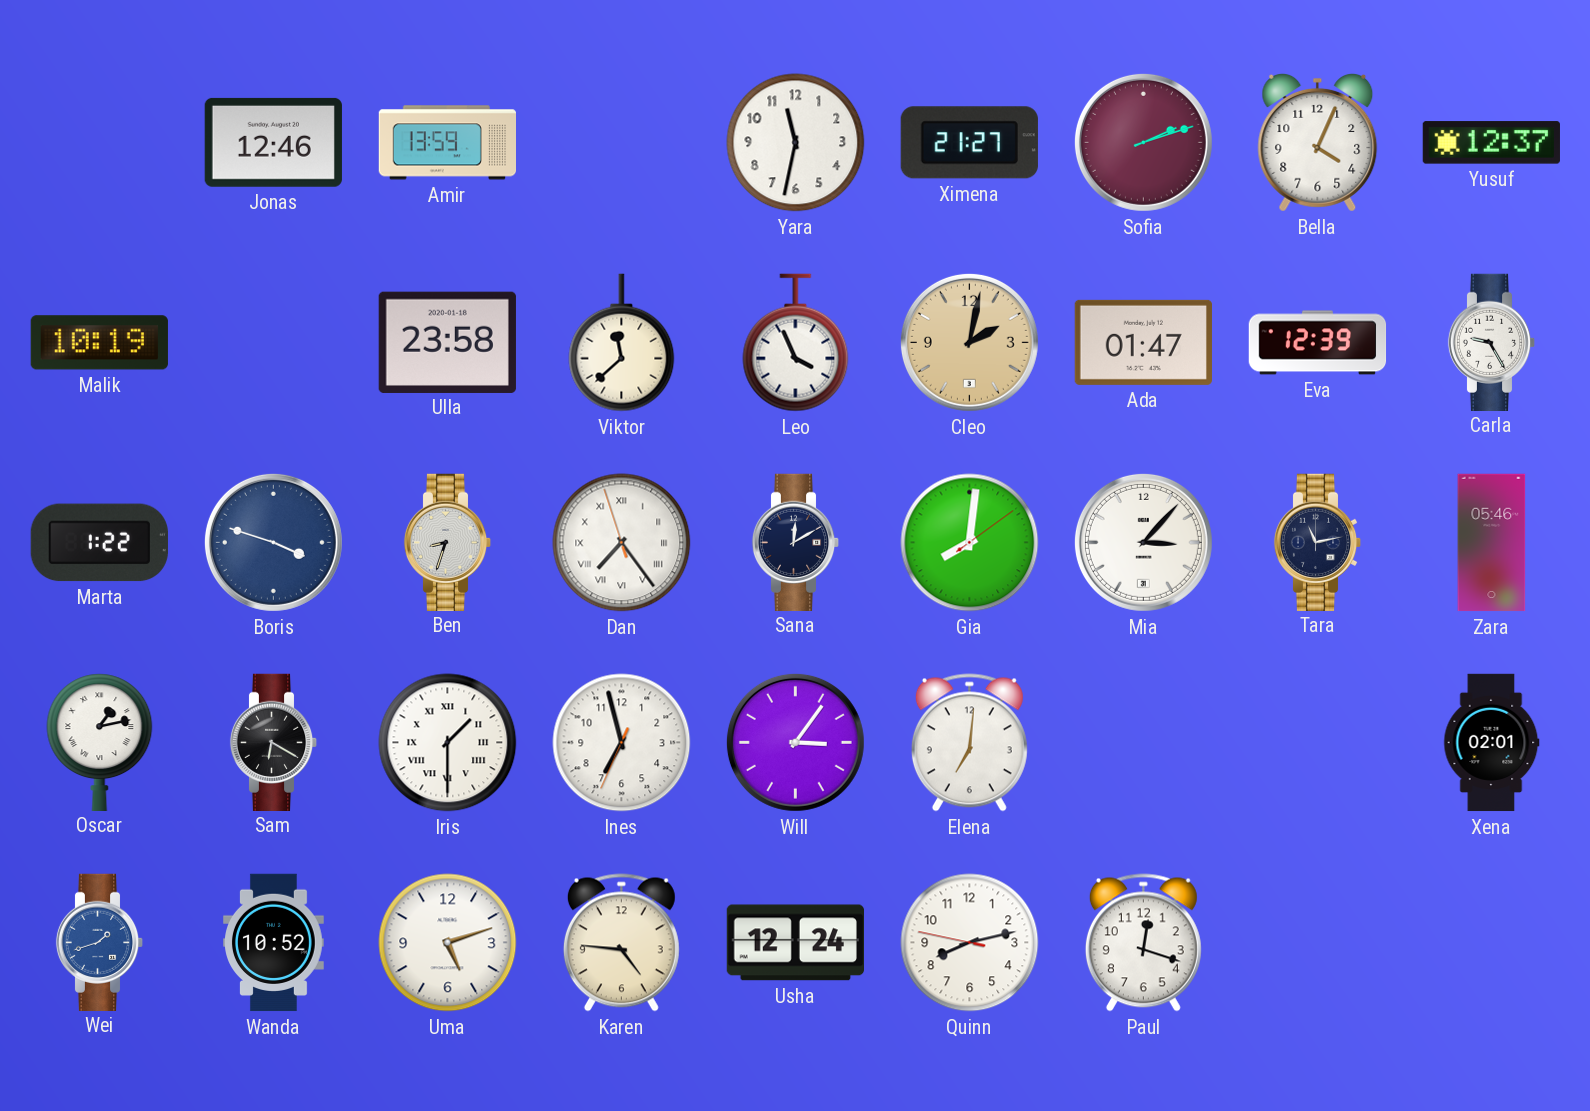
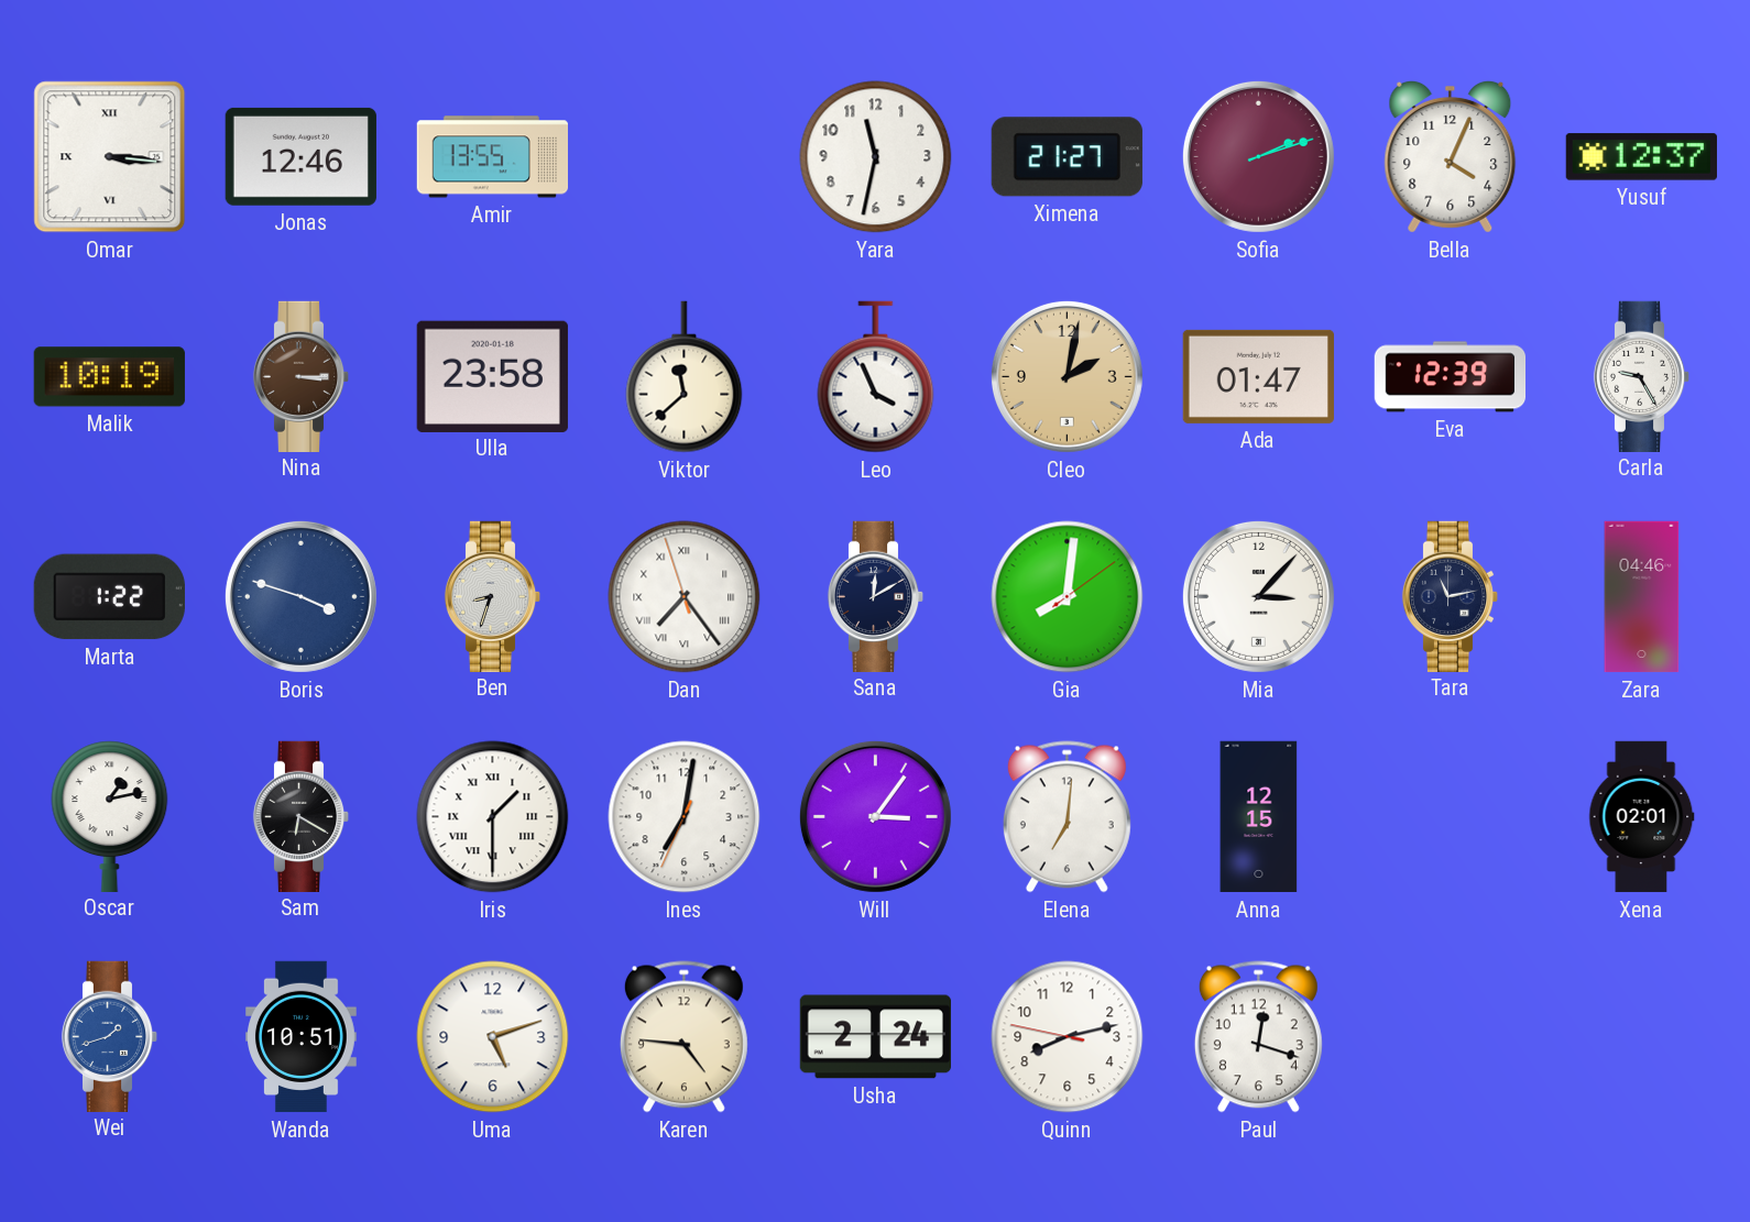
Omar: none -> 3:16
Amir: 13:59 -> 13:55
Nina: none -> 3:15
Zara: 05:46 -> 04:46
Ines: 6:57 -> 7:01
Anna: none -> 12:15
Wanda: 10:52 -> 10:51
Usha: 12:24 -> 2:24
